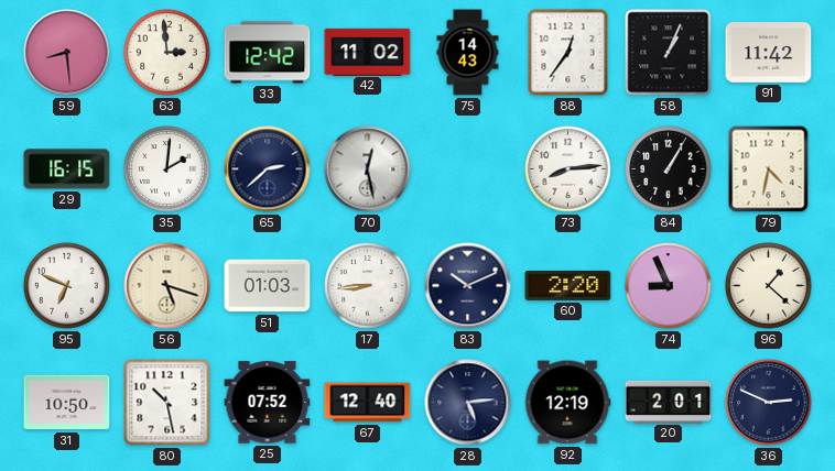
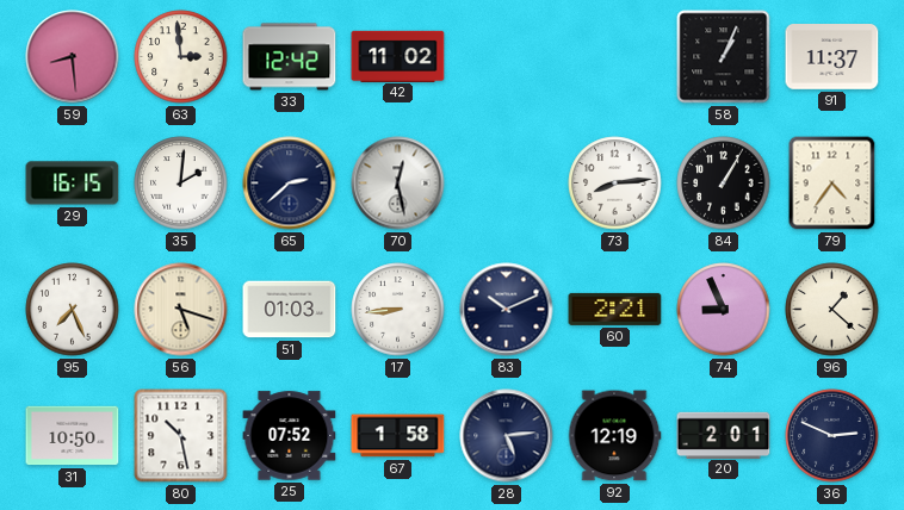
75: 14:43 -> none
88: 12:36 -> none
91: 11:42 -> 11:37
79: 4:32 -> 4:36
95: 6:49 -> 7:26
60: 2:20 -> 2:21
67: 12:40 -> 1:58
